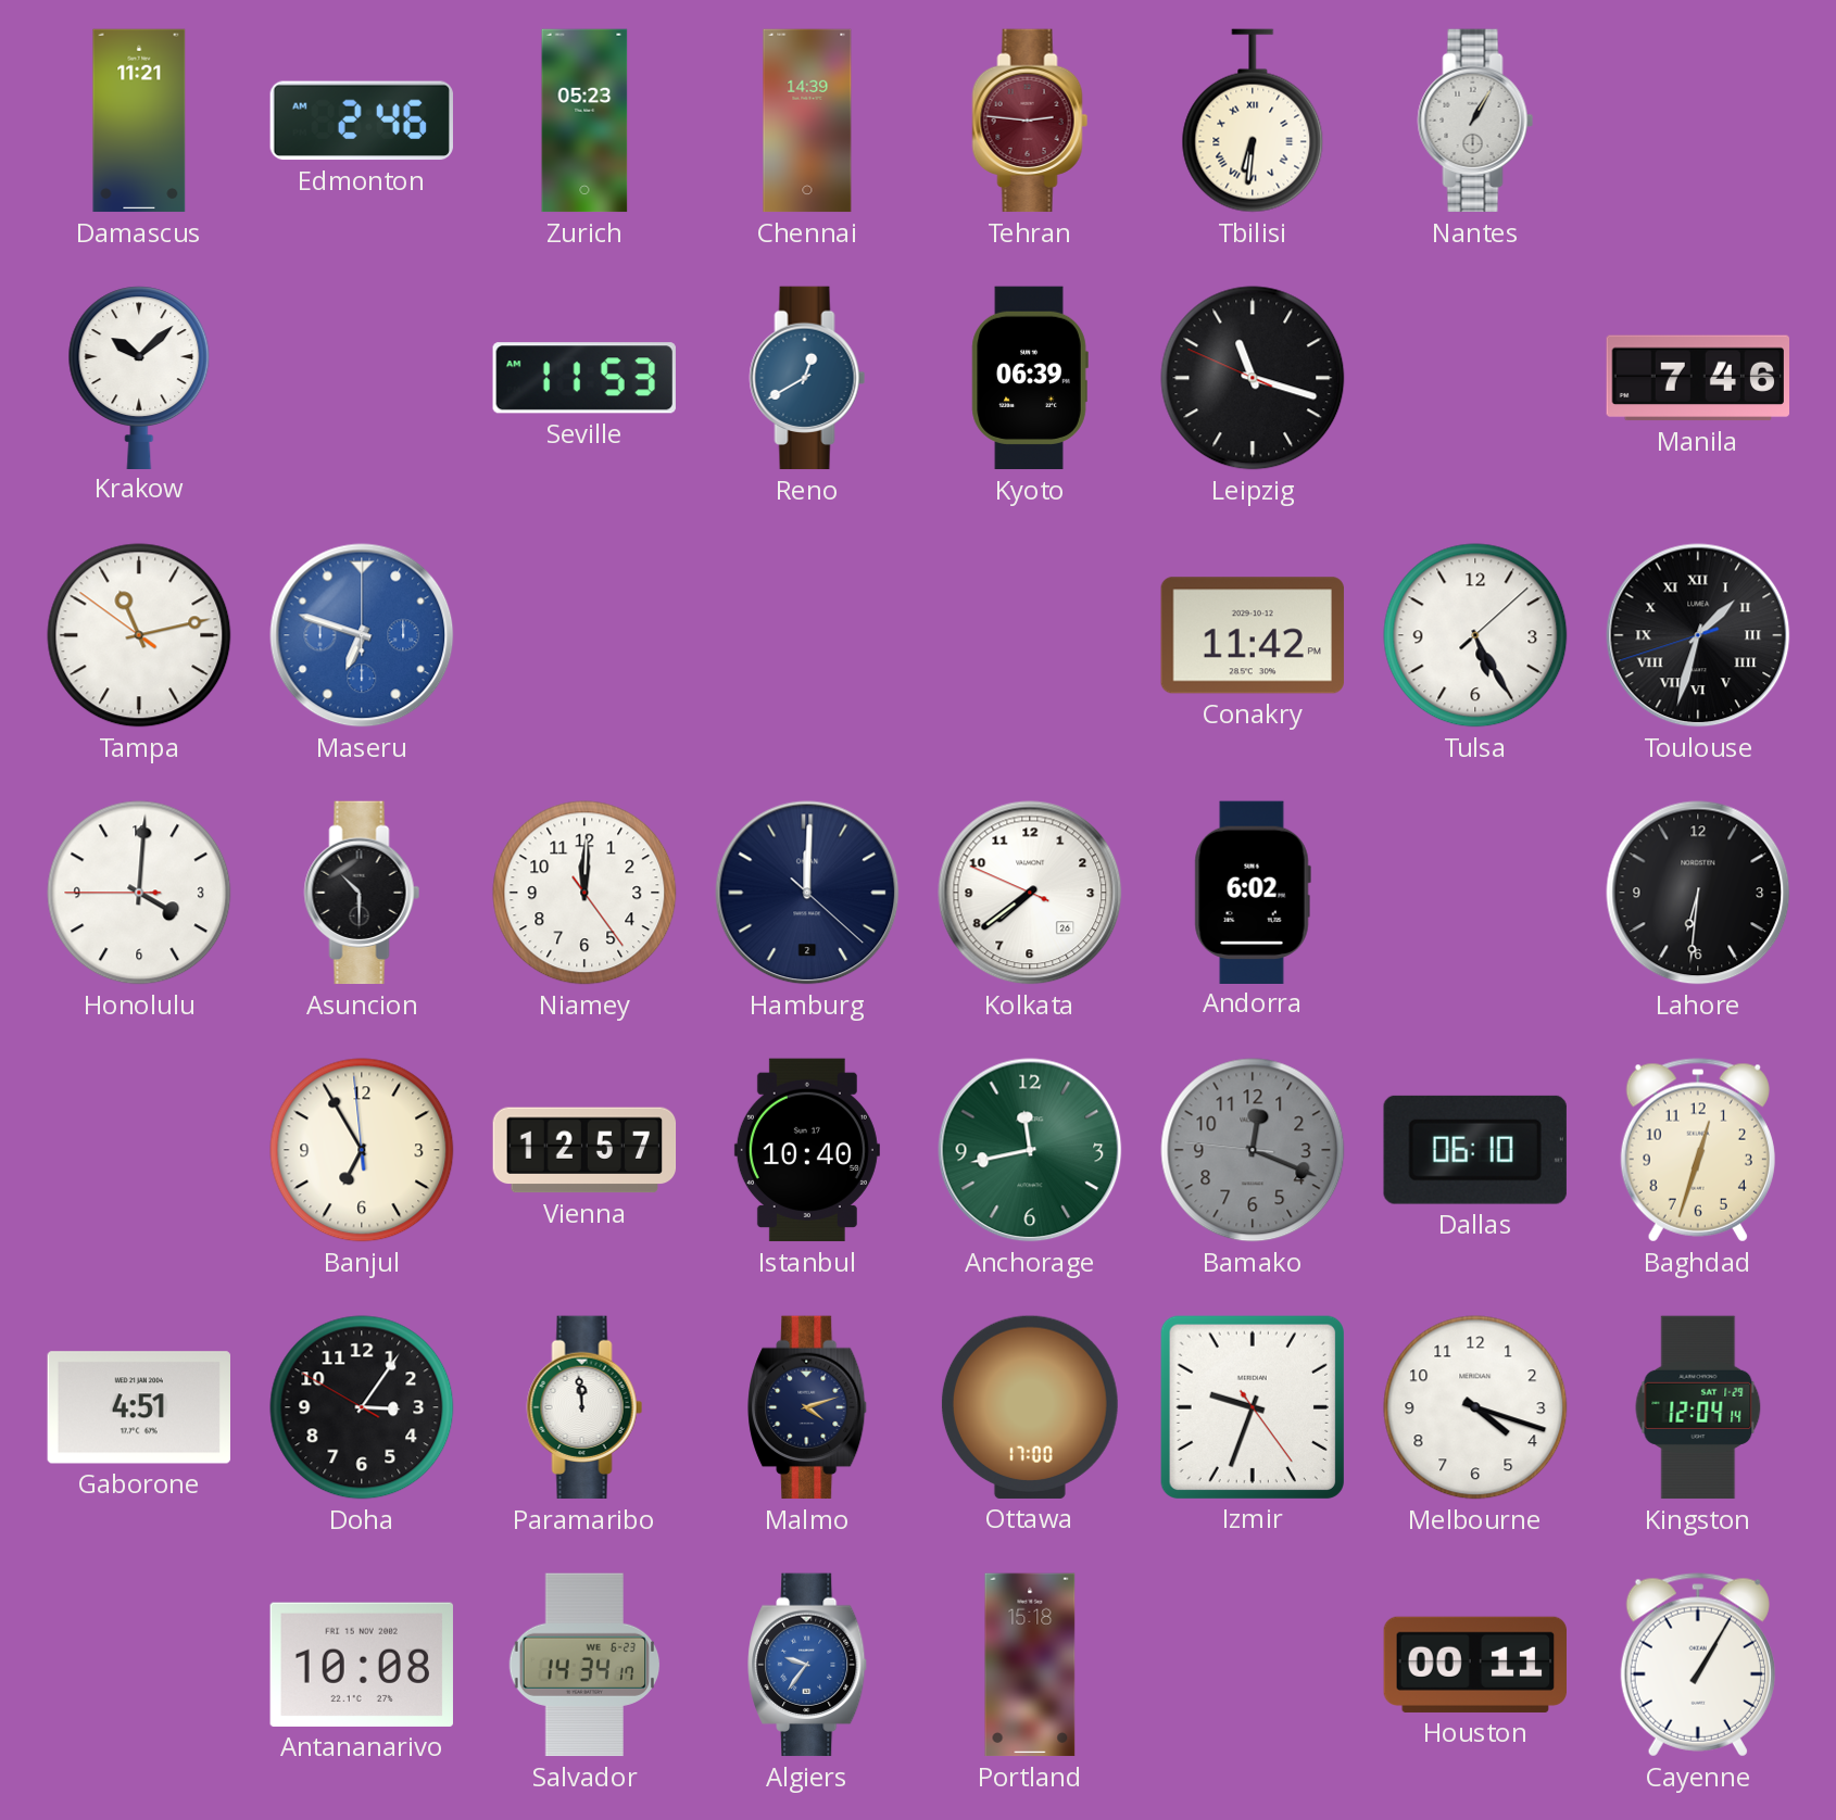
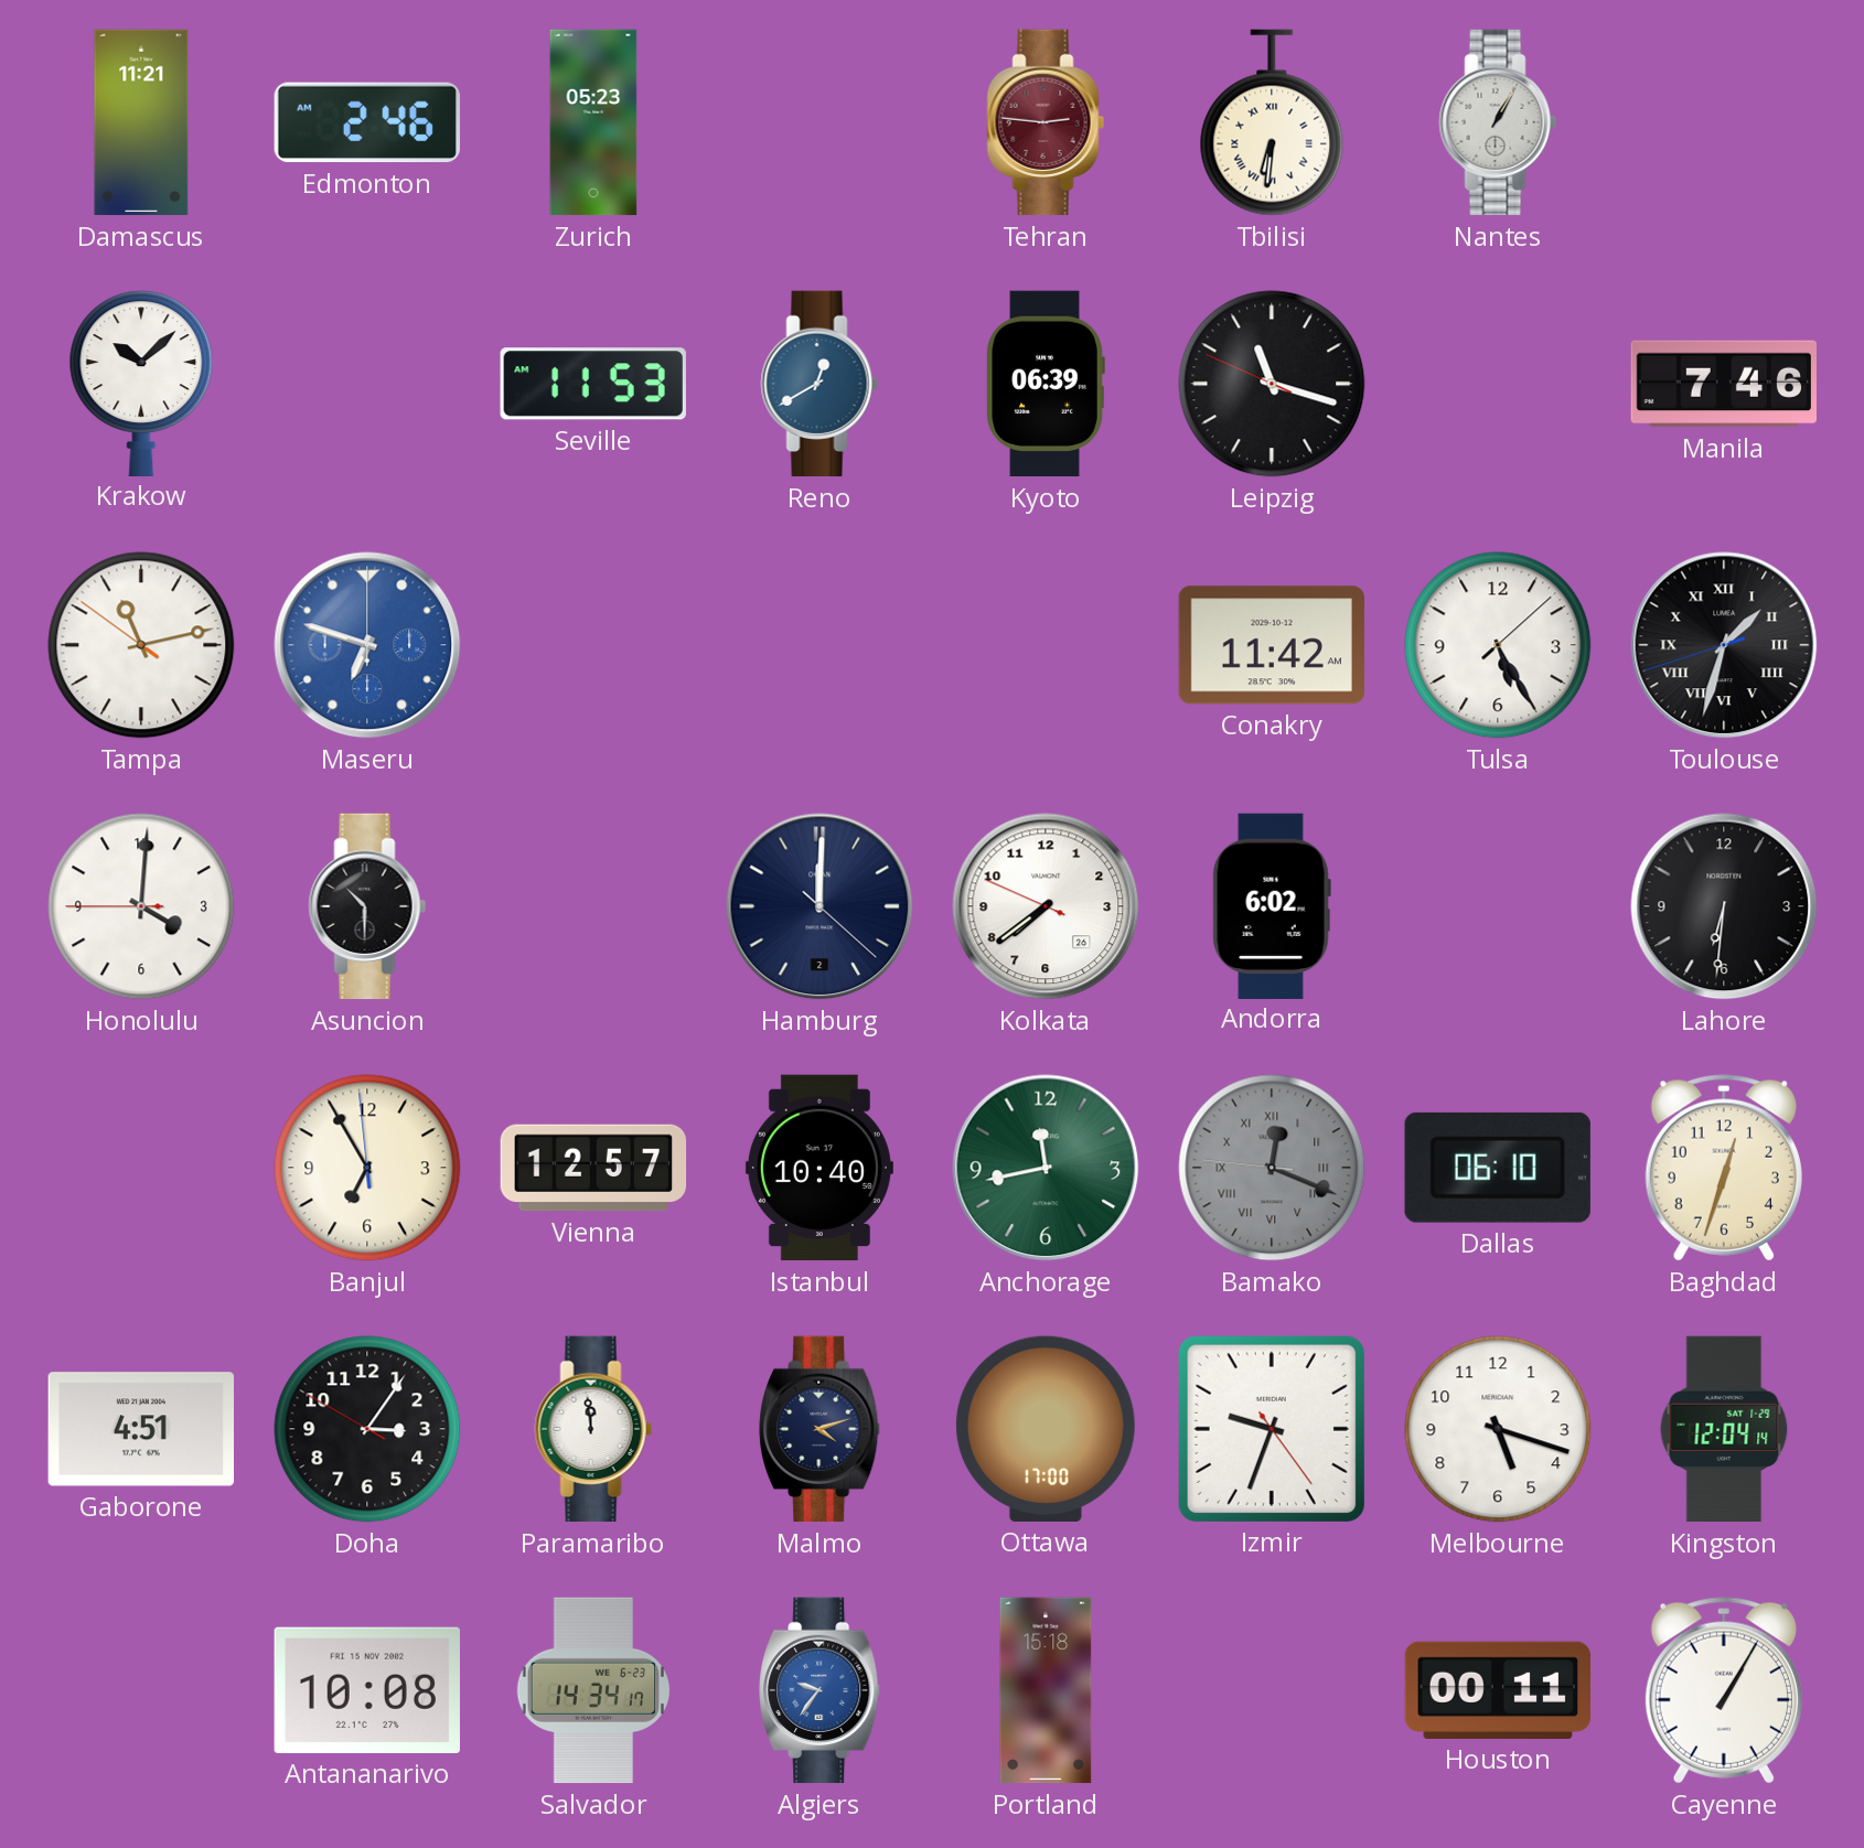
Chennai: 14:39 -> none
Conakry: 11:42 PM -> 11:42 AM
Niamey: 12:00 -> none
Bamako numerals: Arabic -> Roman
Melbourne: 4:18 -> 5:18
